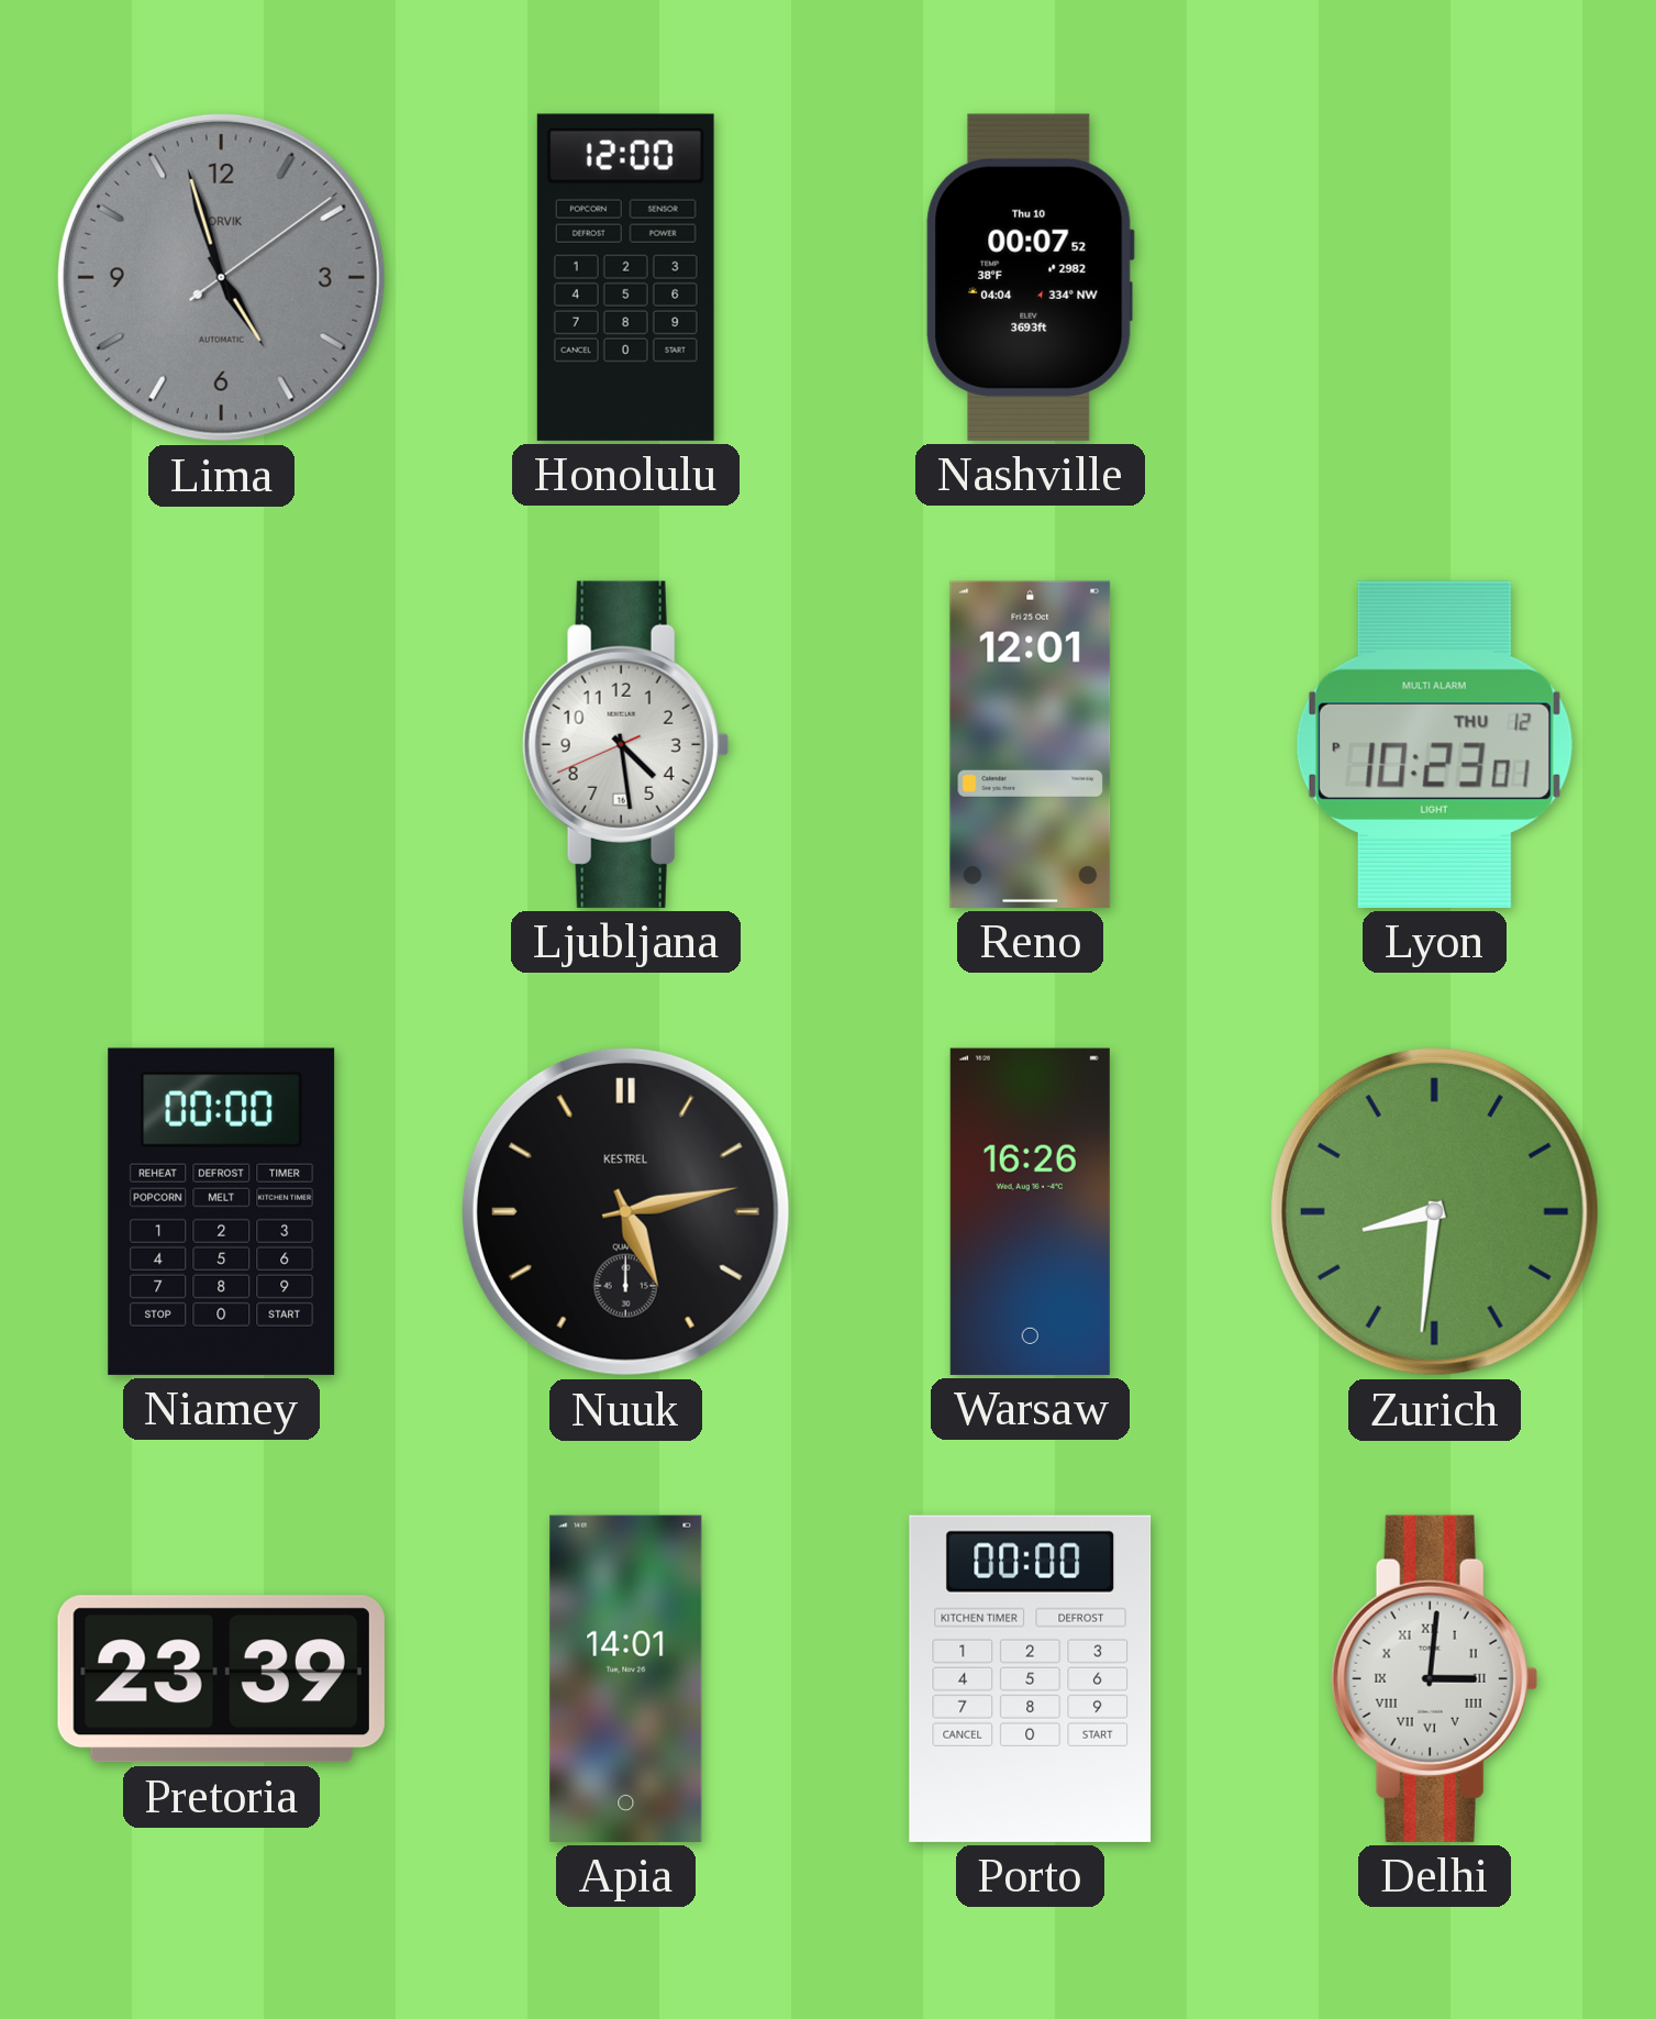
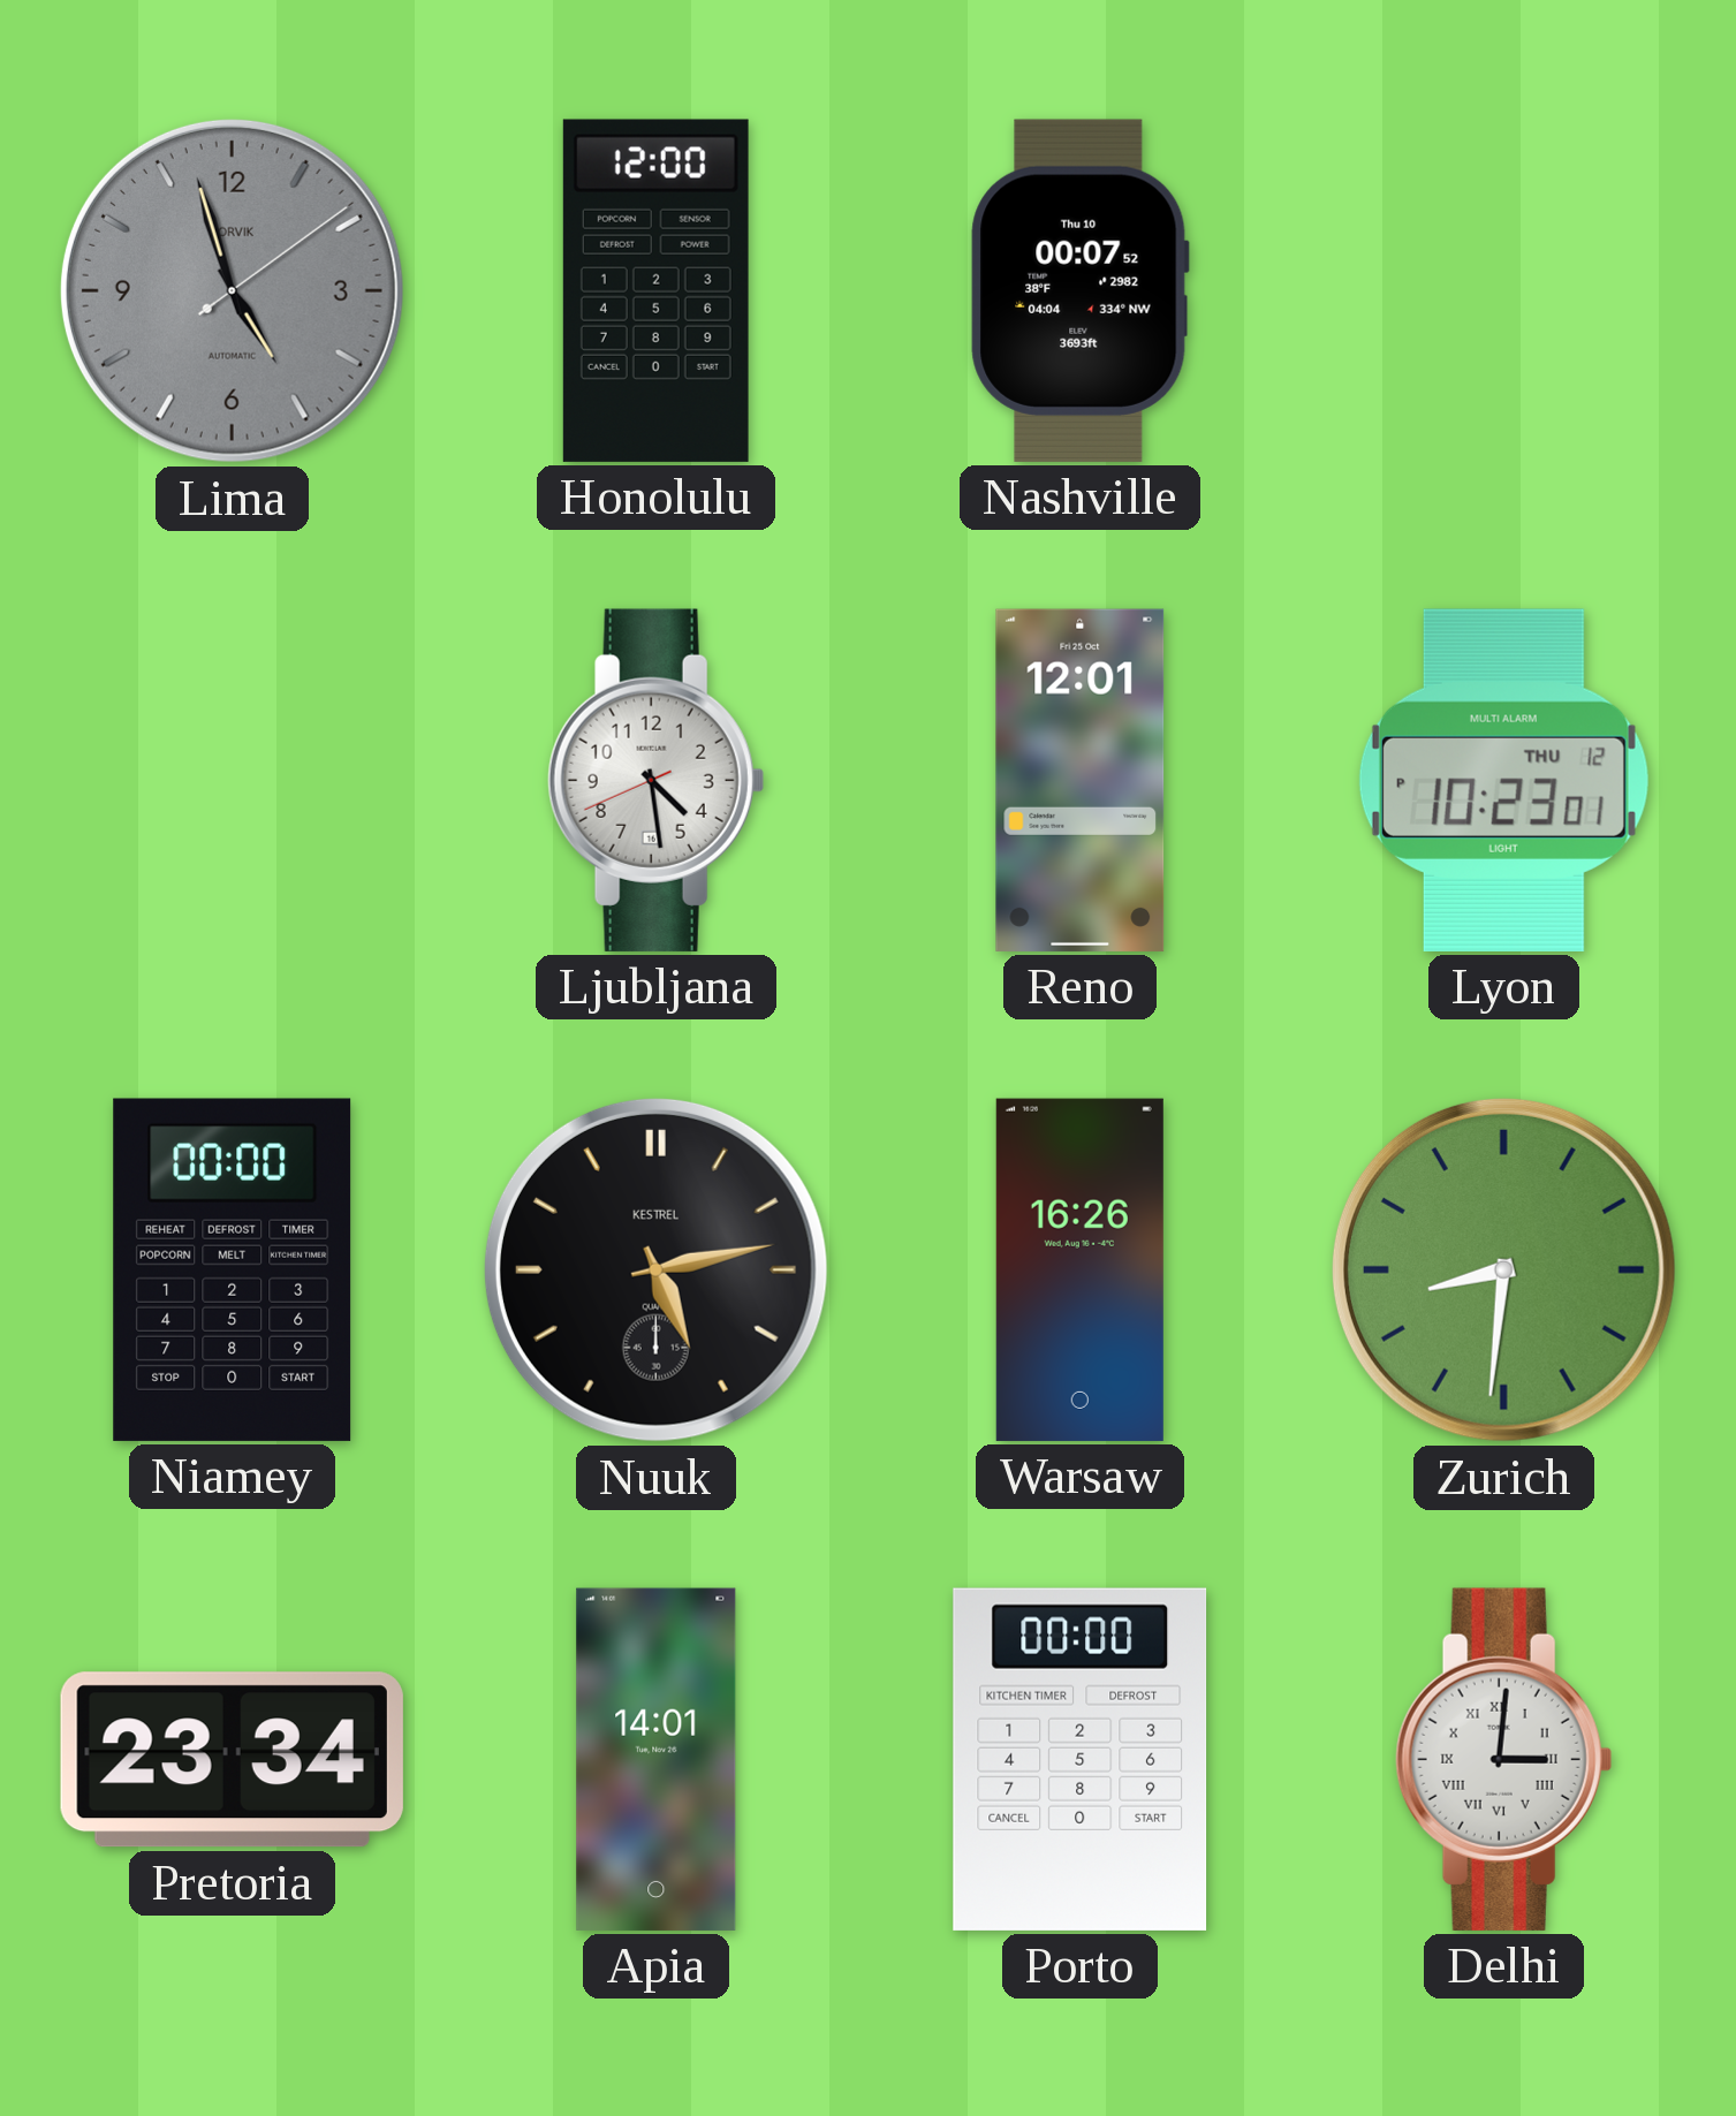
Pretoria: 23:39 -> 23:34
